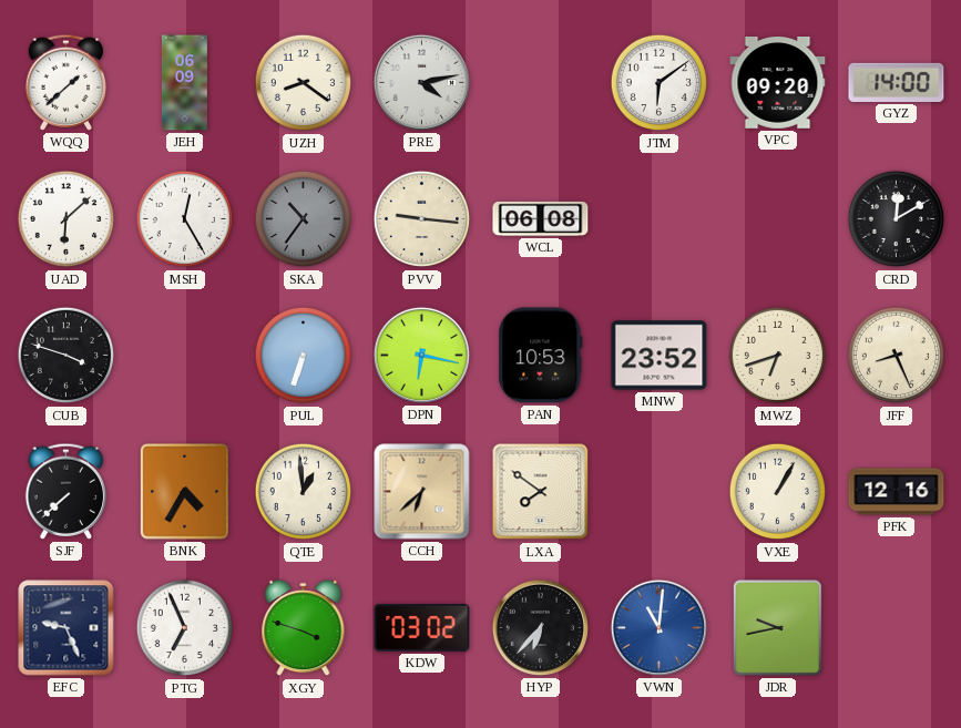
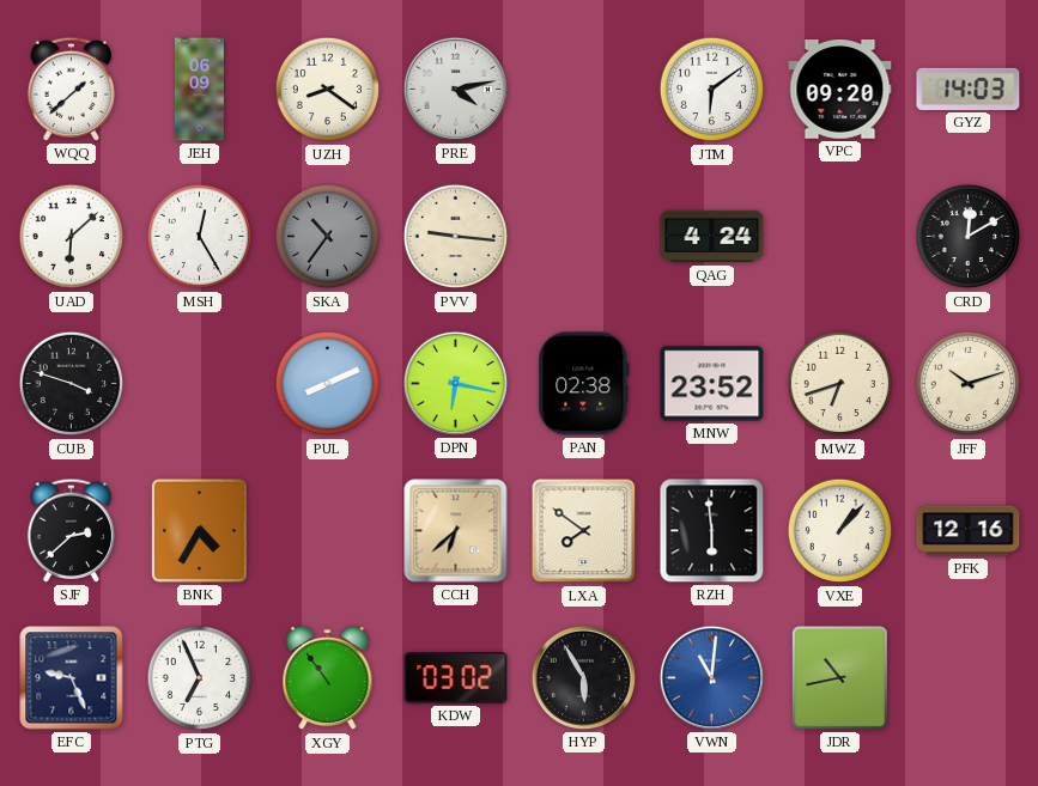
GYZ: 14:00 -> 14:03
WCL: 06:08 -> none
QAG: none -> 4:24
PUL: 6:33 -> 8:11
PAN: 10:53 -> 02:38
JFF: 8:26 -> 10:12
SJF: 7:38 -> 2:38
QTE: 12:59 -> none
RZH: none -> 5:59
VXE: 1:05 -> 1:07
XGY: 3:48 -> 10:54
HYP: 6:37 -> 5:55
JDR: 9:43 -> 10:43
